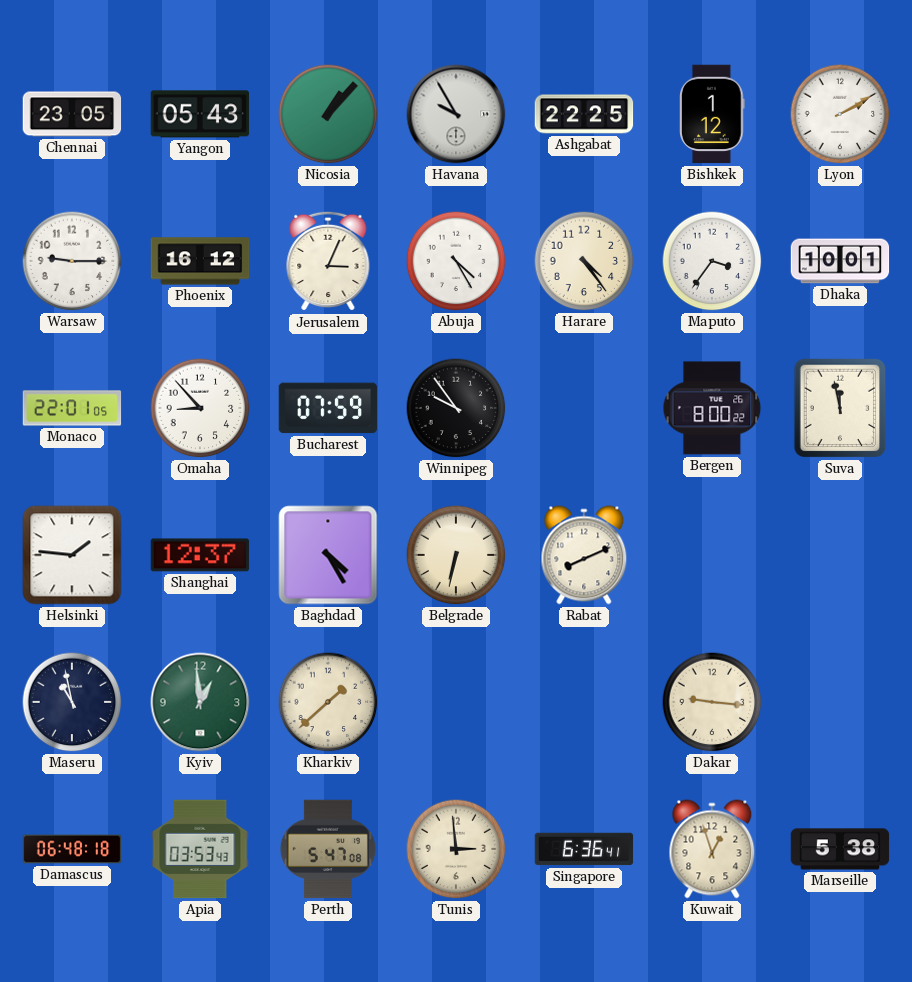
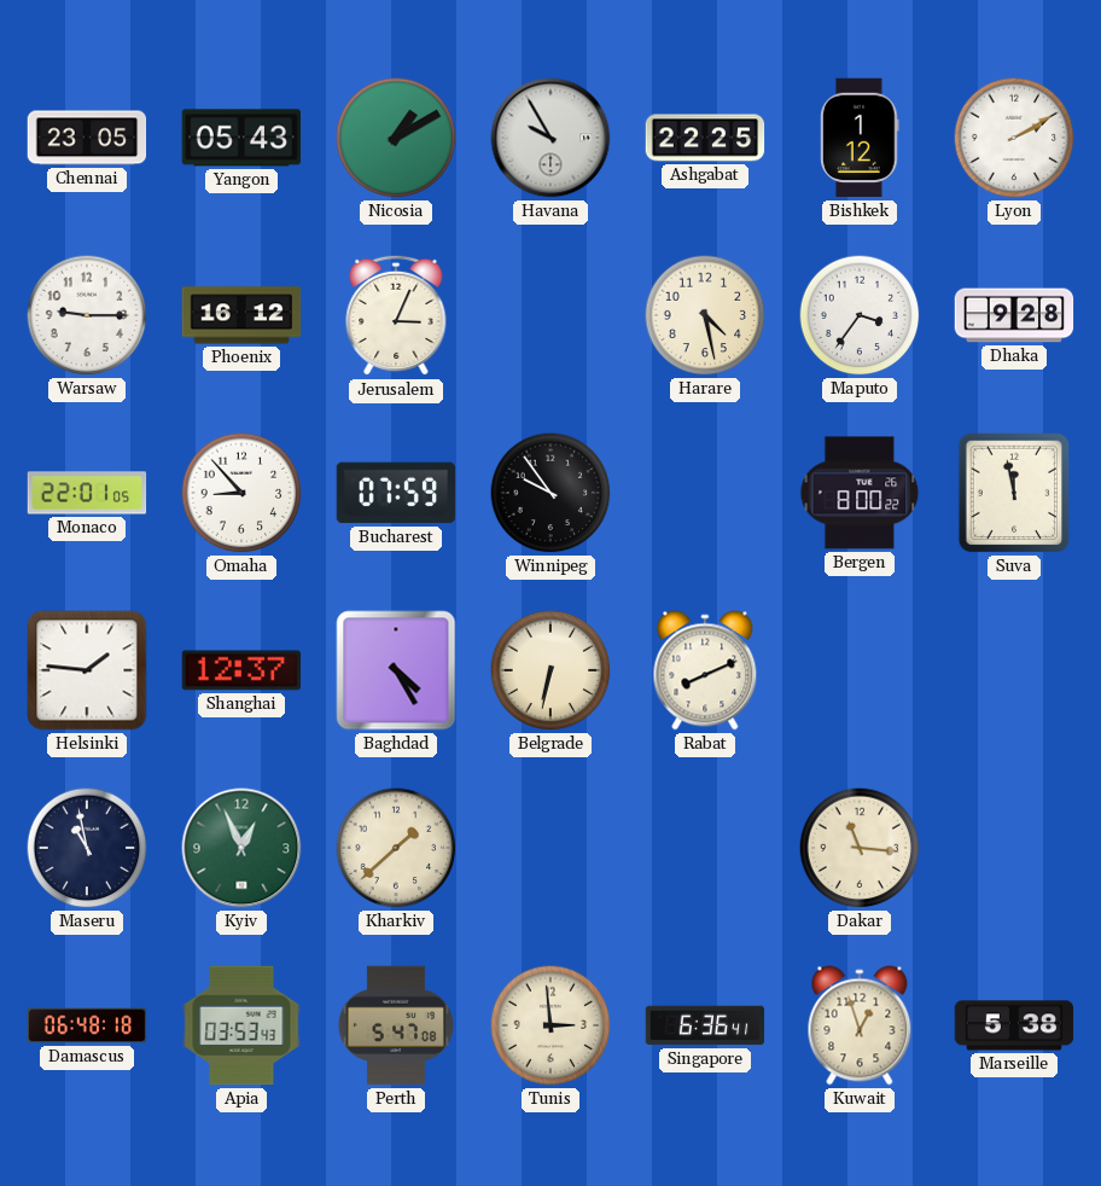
Nicosia: 1:07 -> 1:10
Abuja: 4:25 -> none
Harare: 4:24 -> 4:28
Dhaka: 10:01 -> 9:28
Kyiv: 12:59 -> 12:56
Dakar: 9:16 -> 11:16
